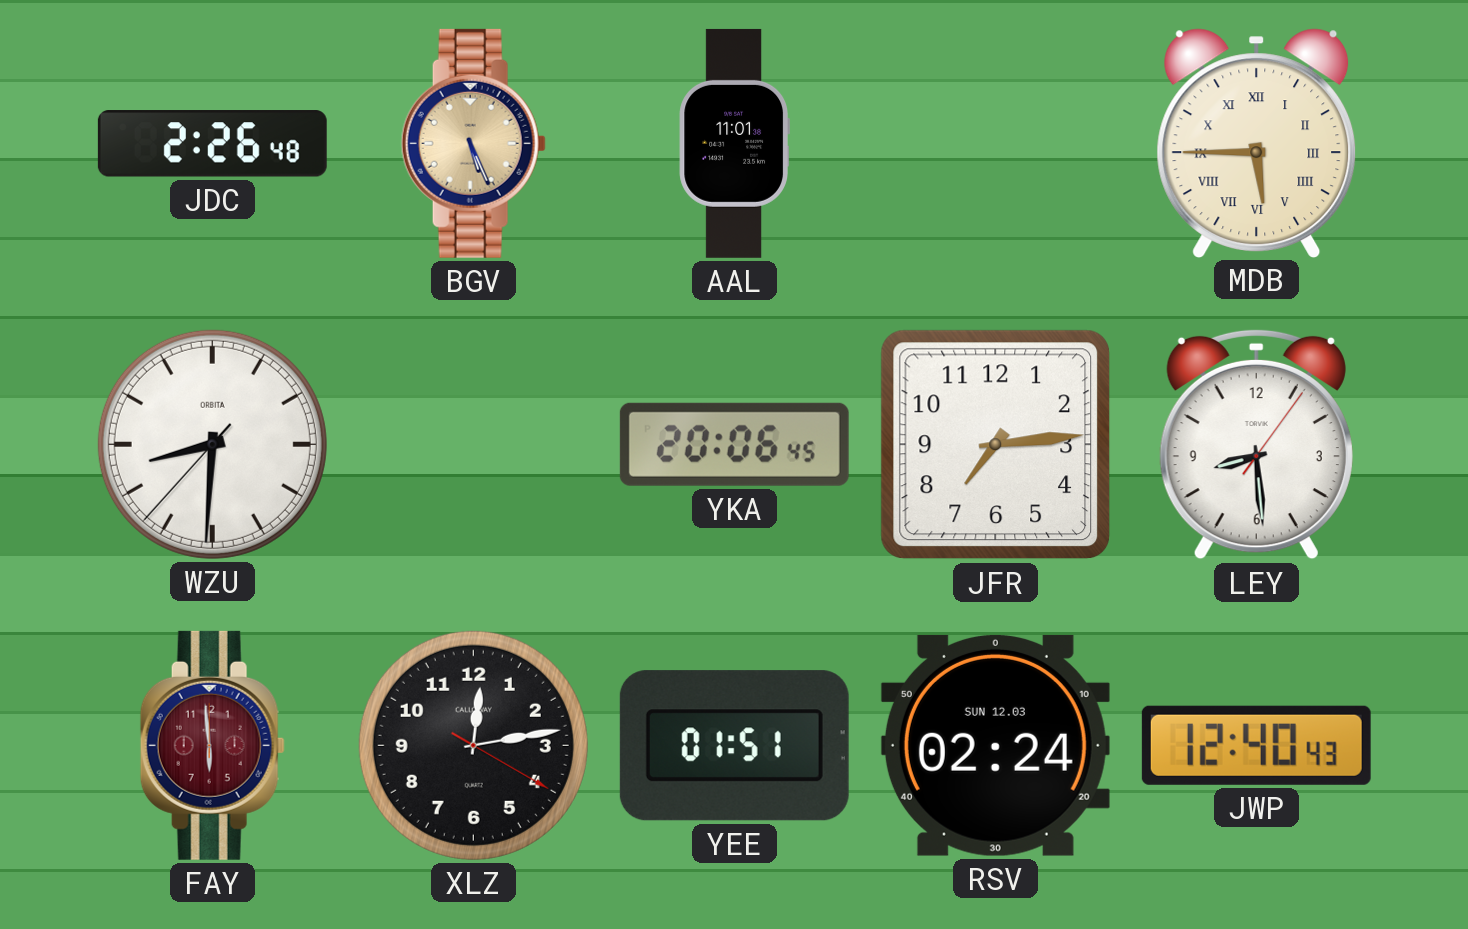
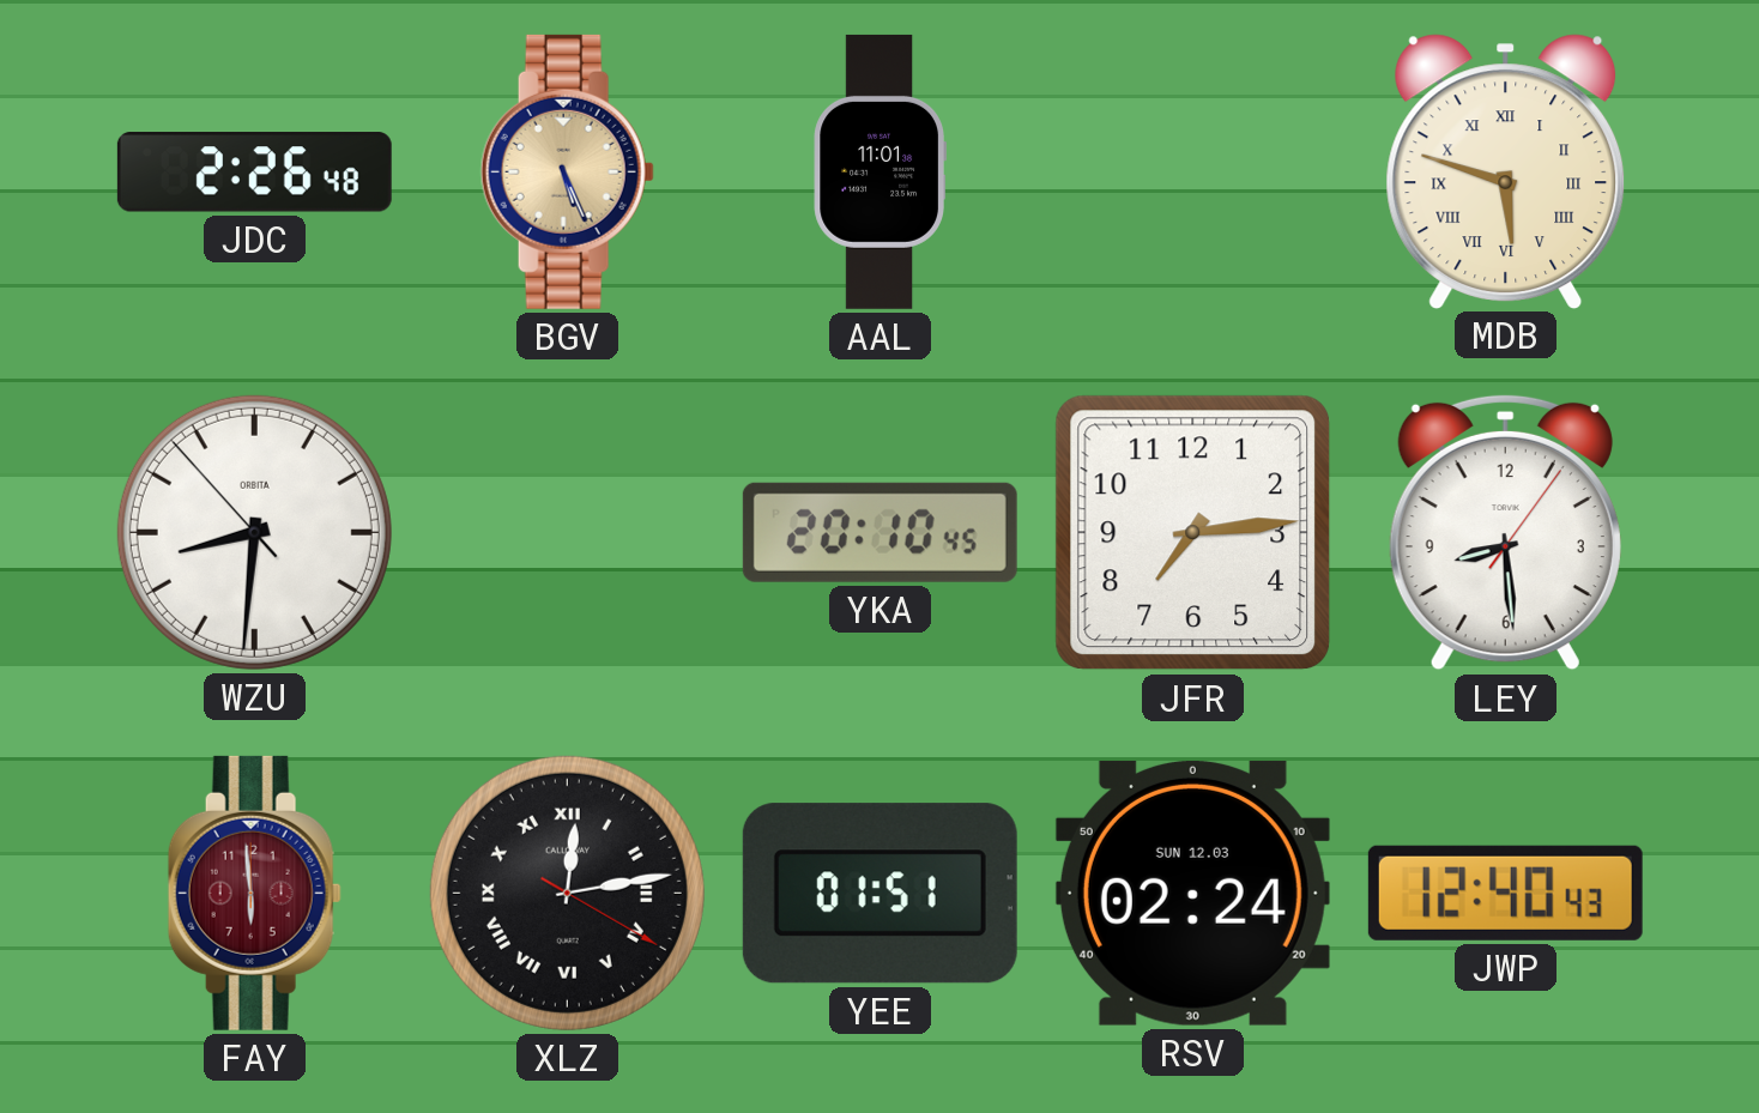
MDB: 5:45 -> 5:48
WZU: 8:30:37 -> 8:30:53
YKA: 20:06 -> 20:10
XLZ numerals: Arabic -> Roman
